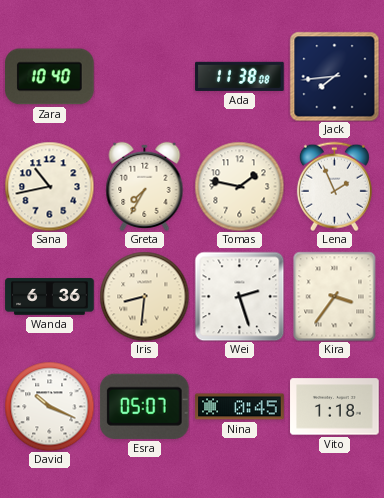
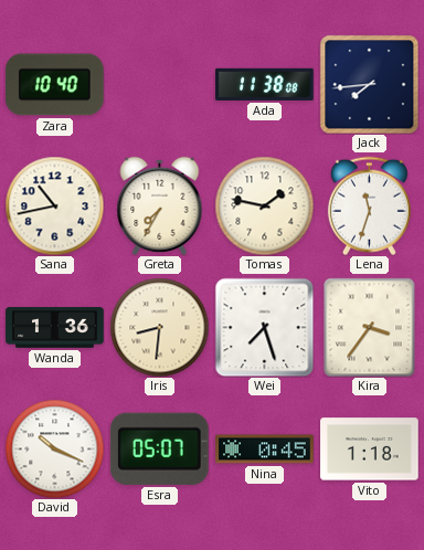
Lena: 1:56 -> 11:33
Wanda: 6:36 -> 1:36
Wei: 2:27 -> 7:27
